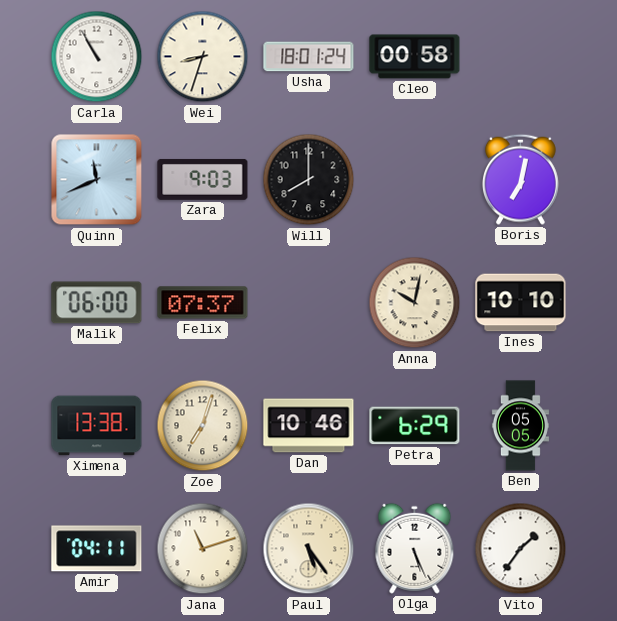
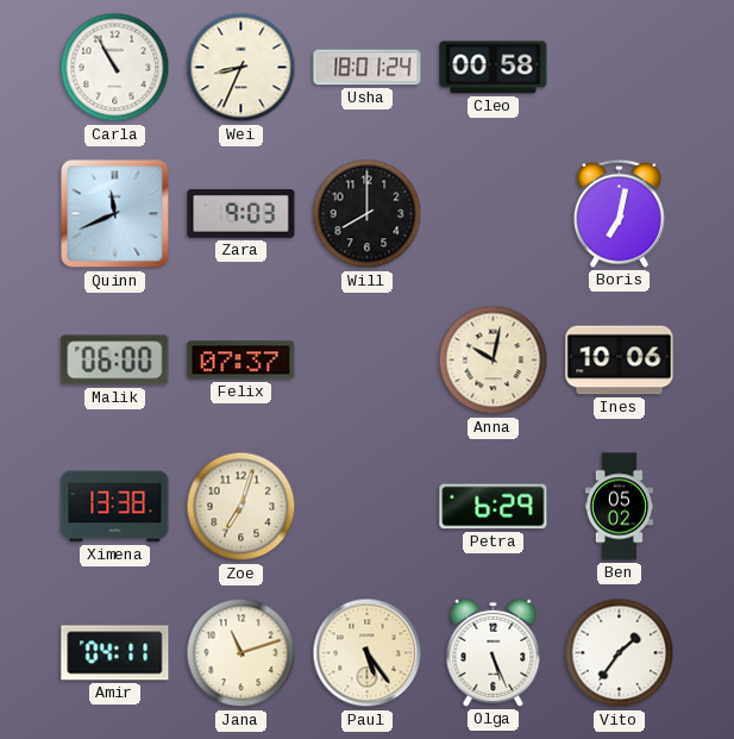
Wei: 8:33 -> 8:34
Ines: 10:10 -> 10:06
Dan: 10:46 -> none
Ben: 05:05 -> 05:02
